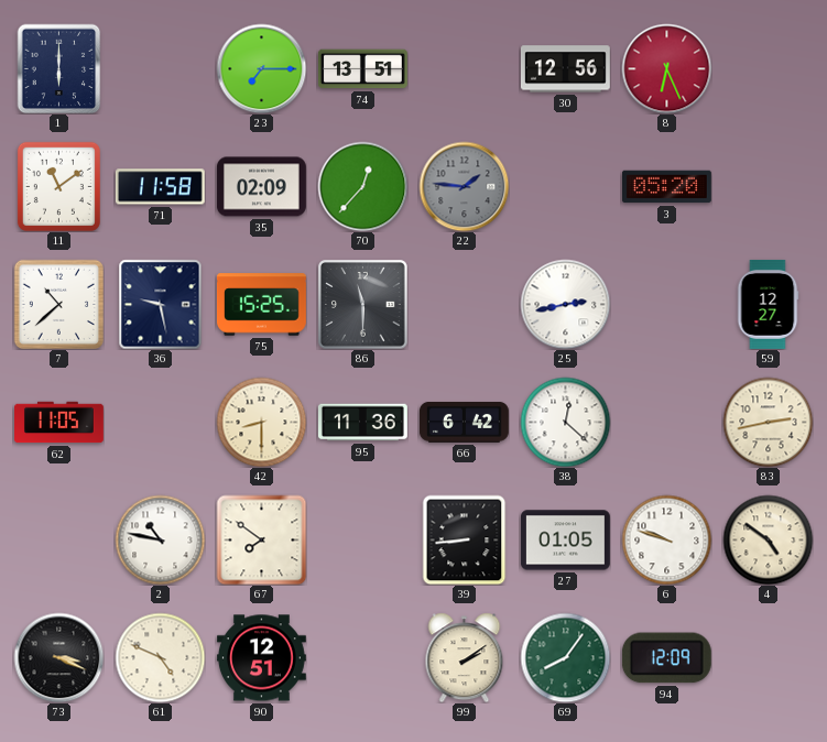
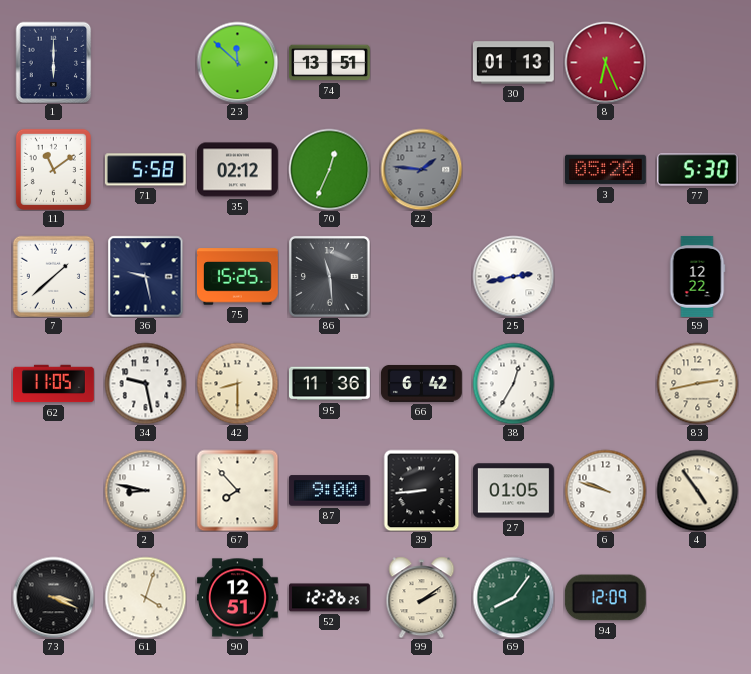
23: 7:15 -> 11:52
30: 12:56 -> 01:13
71: 11:58 -> 5:58
35: 02:09 -> 02:12
70: 12:37 -> 12:34
77: none -> 5:30
7: 10:38 -> 1:38
86: 11:30 -> 11:29
59: 12:27 -> 12:22
34: none -> 9:28
38: 12:22 -> 12:35
2: 10:47 -> 8:47
67: 7:51 -> 7:53
87: none -> 9:00
4: 4:51 -> 4:54
61: 4:49 -> 4:03
52: none -> 12:26
